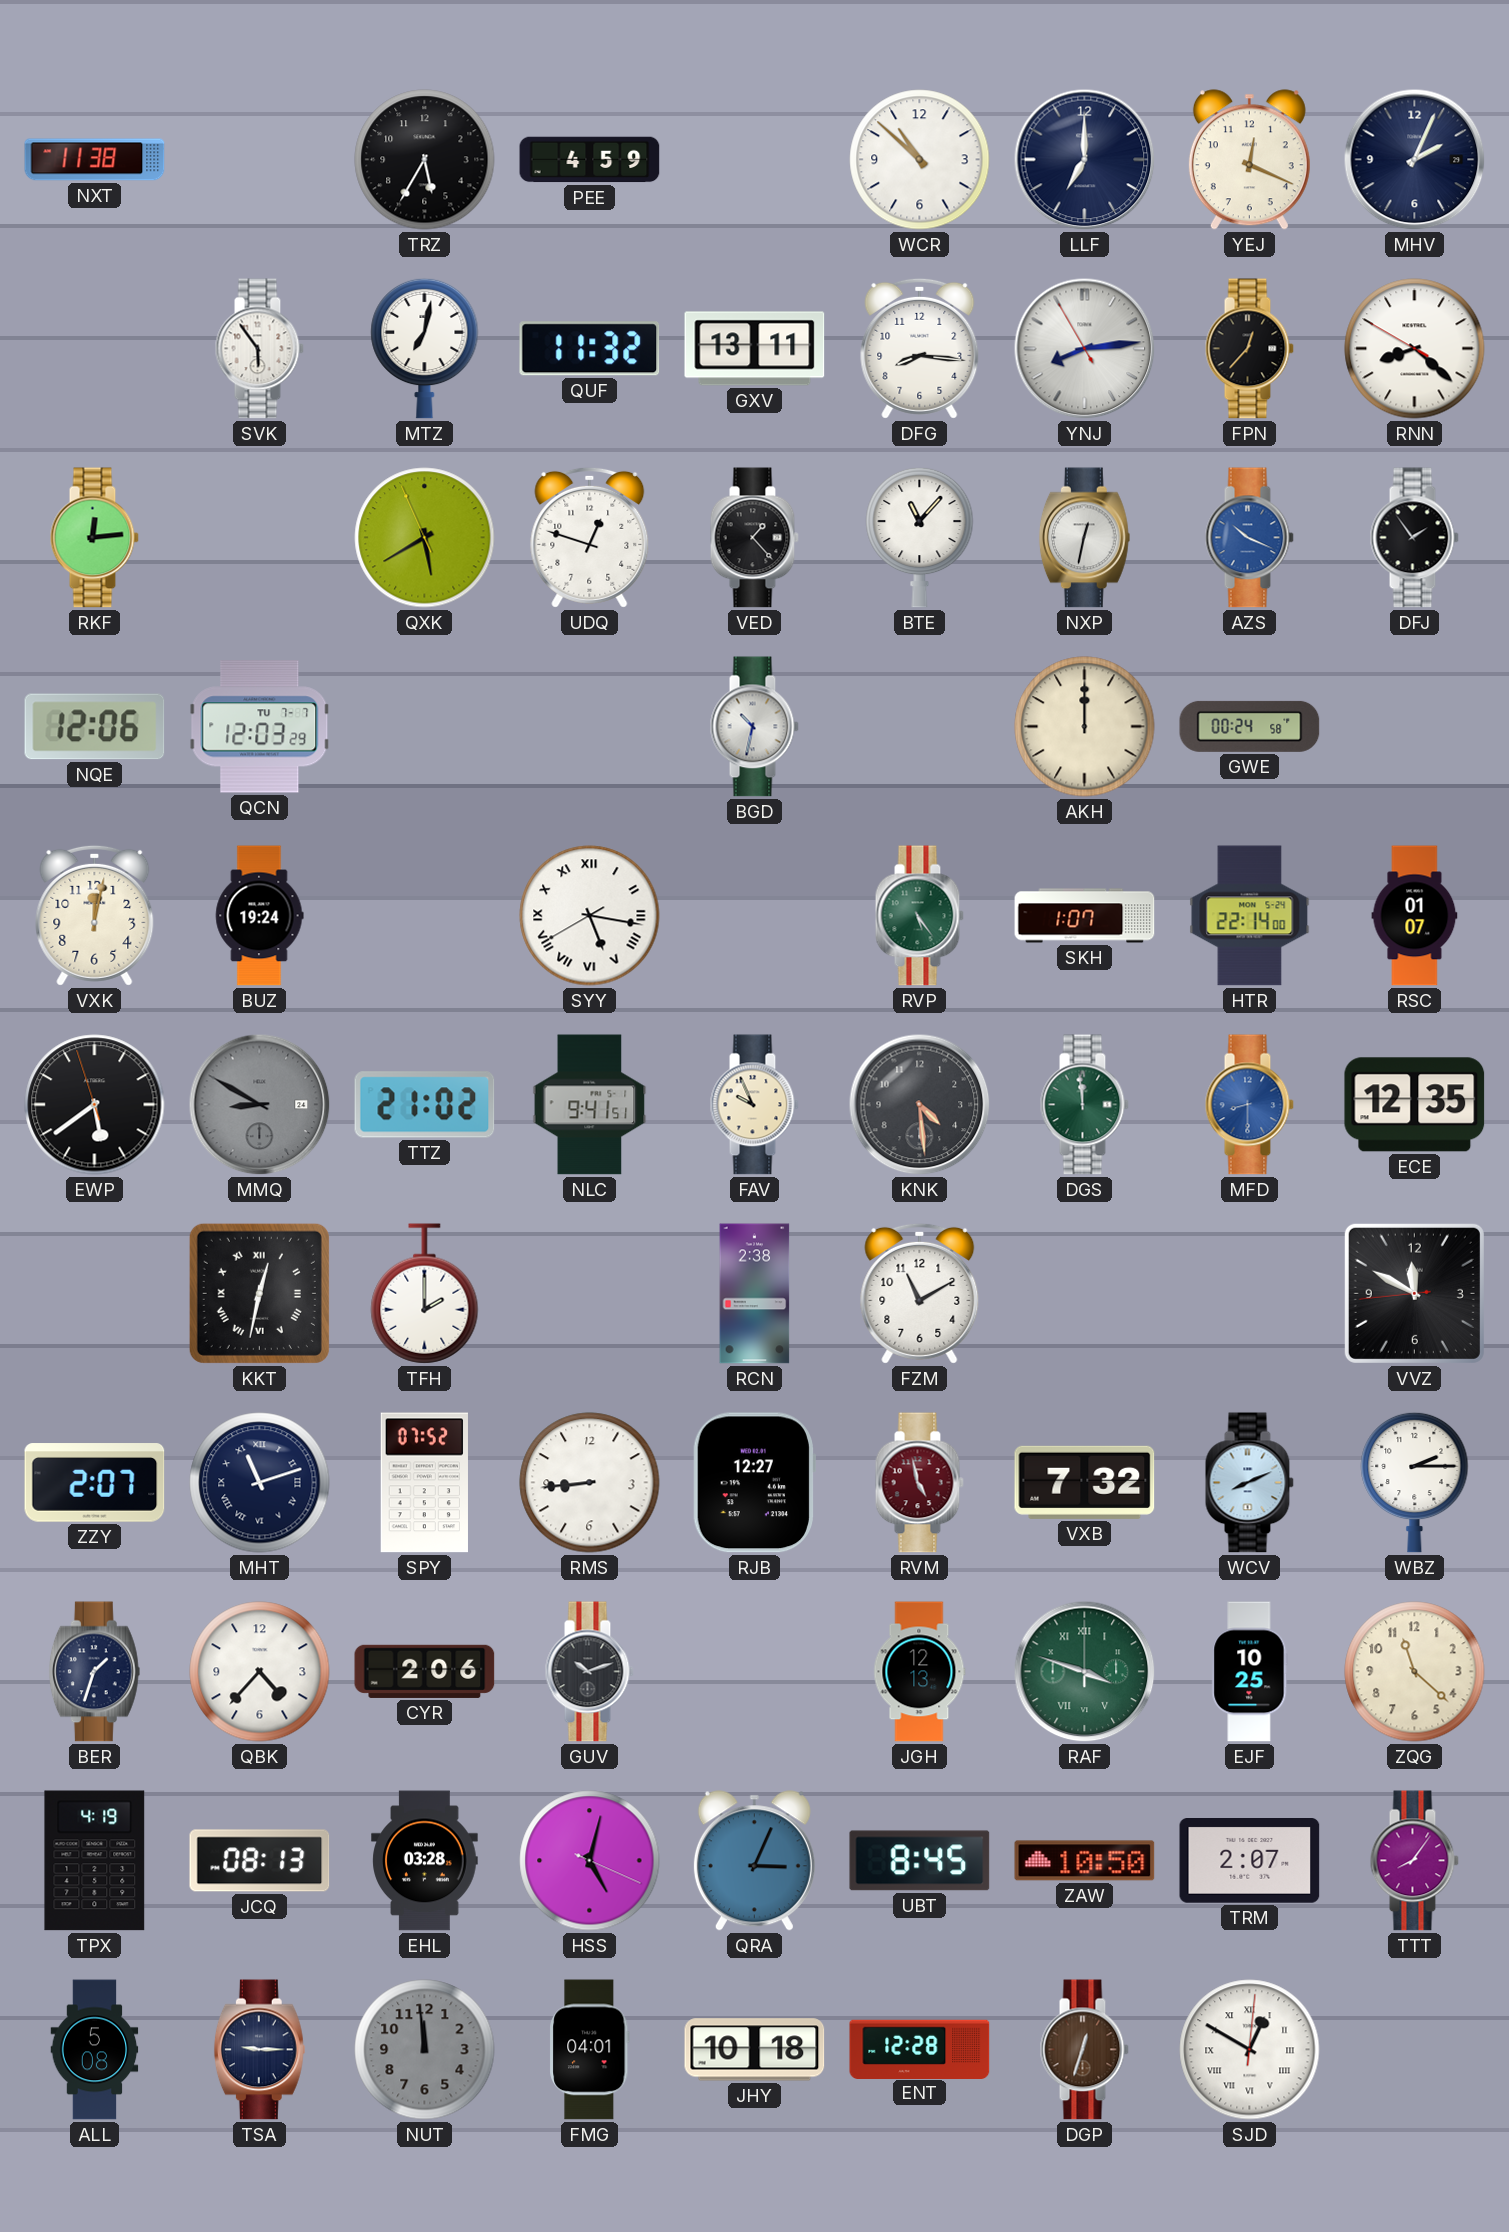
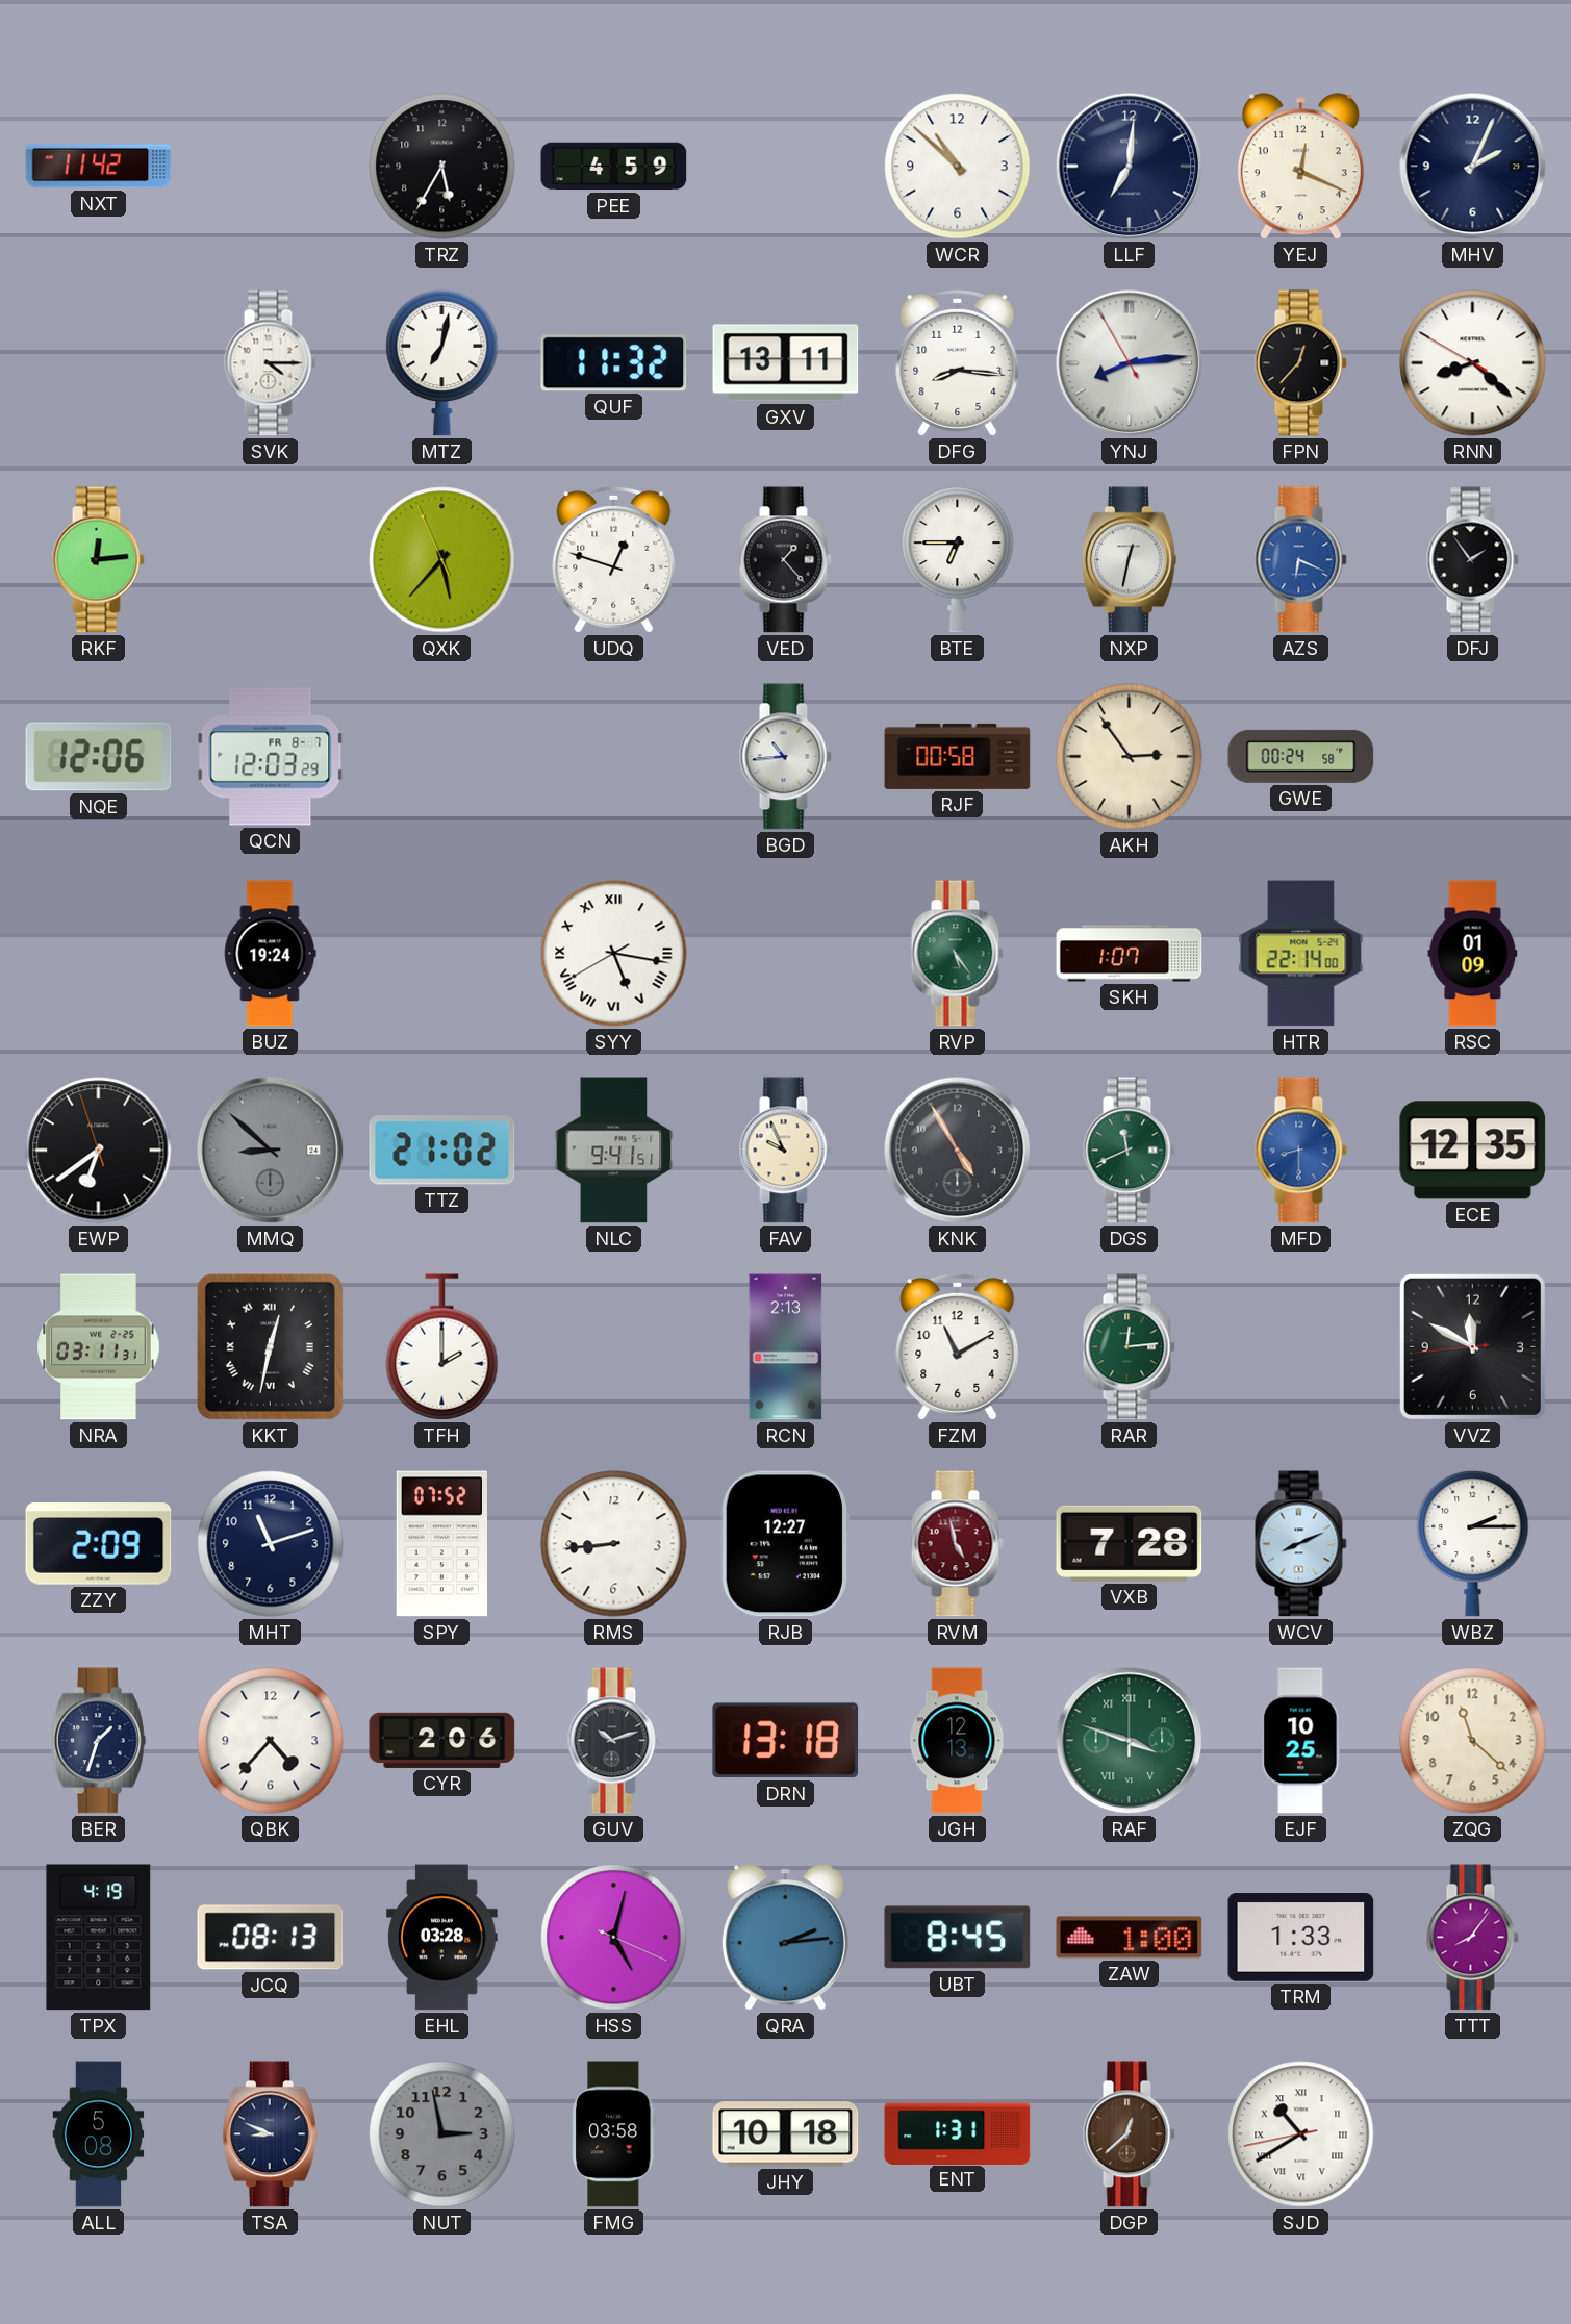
NXT: 11:38 -> 11:42
LLF: 7:00 -> 7:01
SVK: 5:54 -> 4:15
QXK: 5:39 -> 5:36
BTE: 11:07 -> 6:45
AZS: 10:19 -> 6:19
QCN date: TU 7-7 -> FR 8-7
BGD: 10:32 -> 10:44
RJF: none -> 00:58
AKH: 12:00 -> 2:54
VXK: 12:02 -> none
RSC: 01:07 -> 01:09
EWP: 5:38 -> 6:38
MMQ: 8:50 -> 8:52
KNK: 4:29 -> 4:55
DGS: 11:59 -> 11:41
NRA: none -> 03:11
RCN: 2:38 -> 2:13
RAR: none -> 12:14
ZZY: 2:07 -> 2:09
MHT numerals: Roman -> Arabic
VXB: 7:32 -> 7:28
DRN: none -> 13:18
QRA: 3:04 -> 2:14
ZAW: 10:50 -> 1:00
TRM: 2:07 -> 1:33
TSA: 9:15 -> 8:49
NUT: 11:59 -> 2:58
FMG: 04:01 -> 03:58
ENT: 12:28 -> 1:31
DGP: 12:33 -> 12:38
SJD: 12:50 -> 10:39
